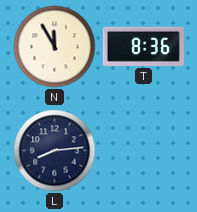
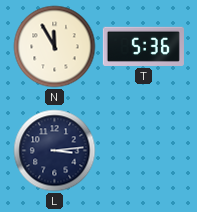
T: 8:36 -> 5:36
L: 8:14 -> 3:14
